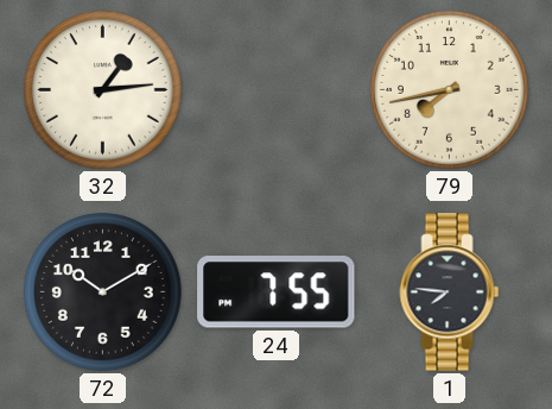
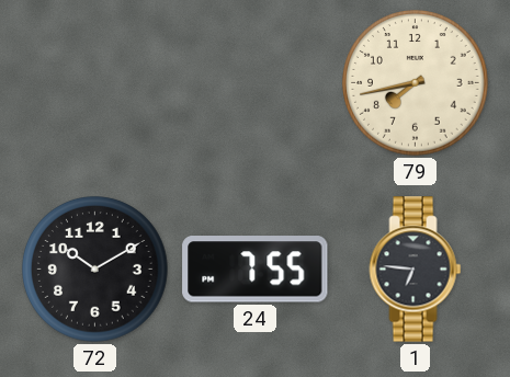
32: 1:14 -> none
1: 7:46 -> 6:46
